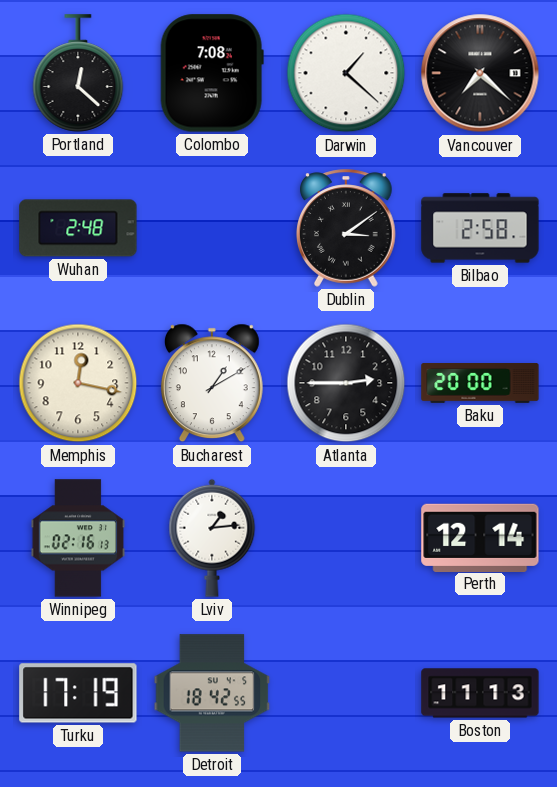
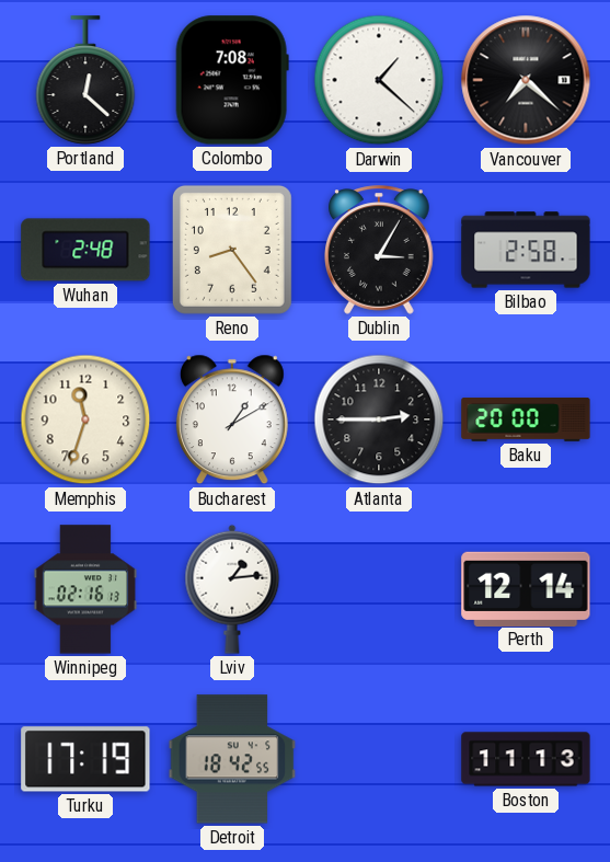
Reno: none -> 8:24
Dublin: 3:09 -> 3:05
Memphis: 12:17 -> 11:33
